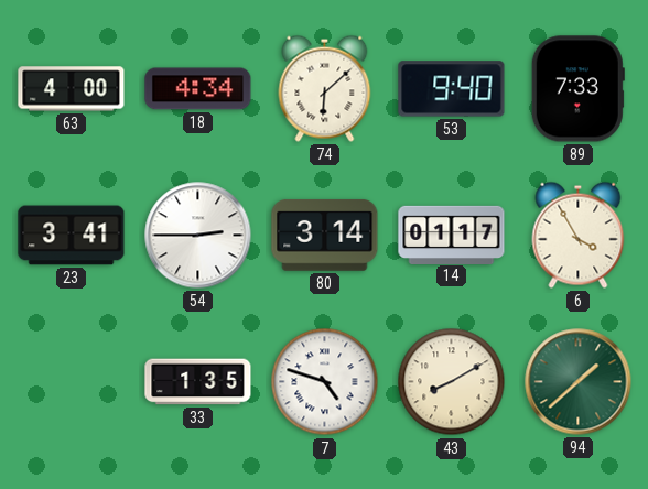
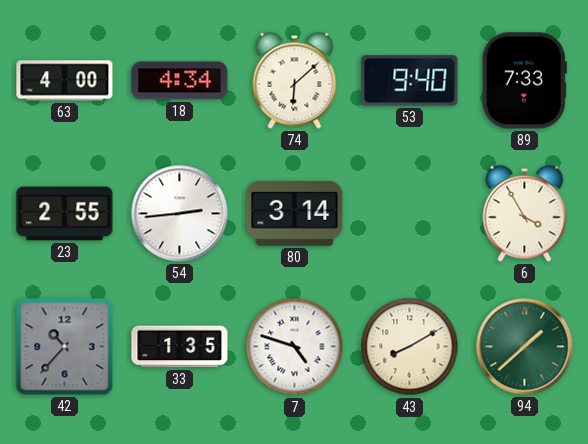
23: 3:41 -> 2:55
54: 2:45 -> 2:44
14: 01:17 -> none
42: none -> 10:37
